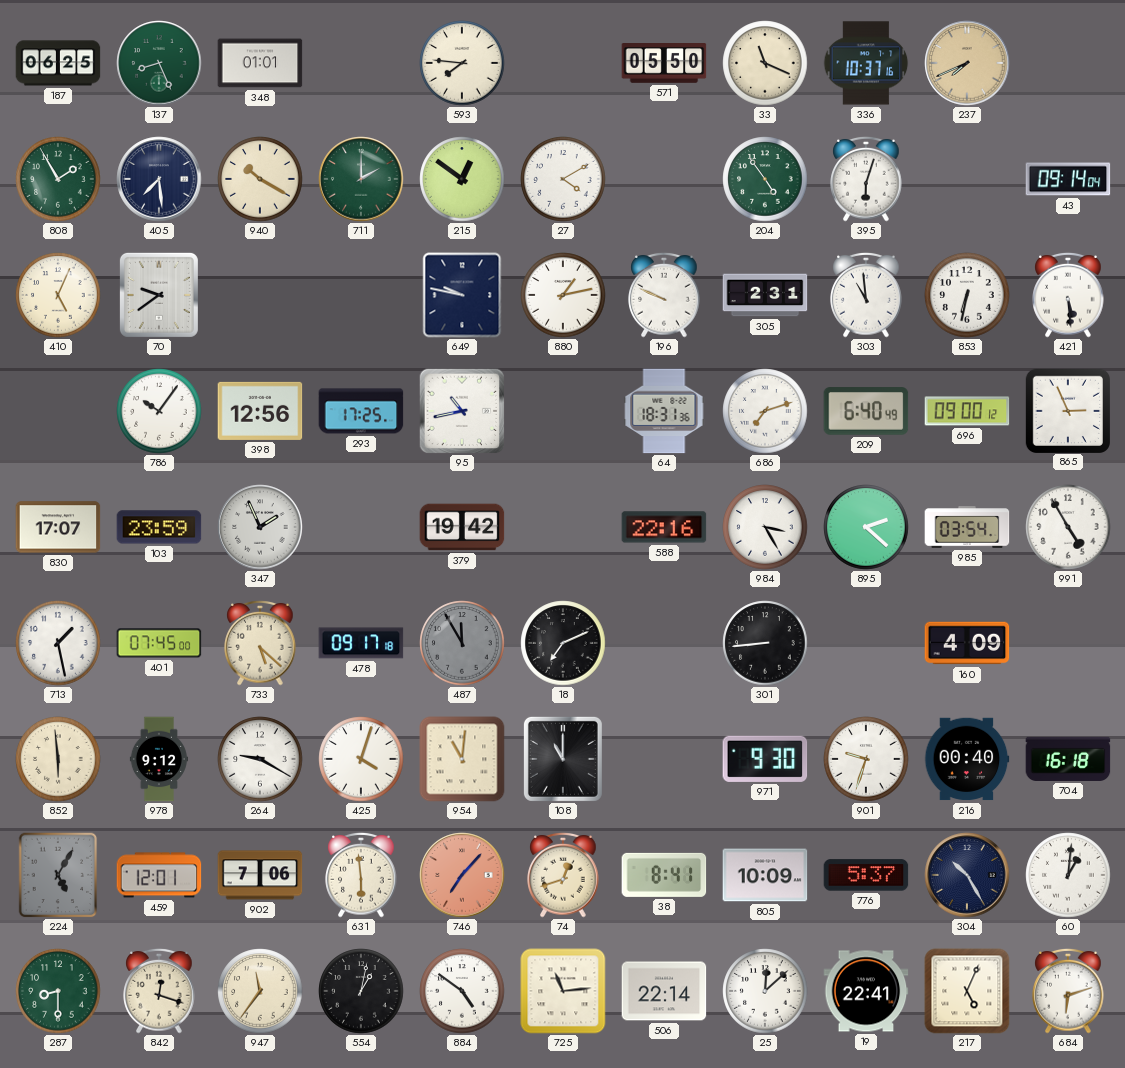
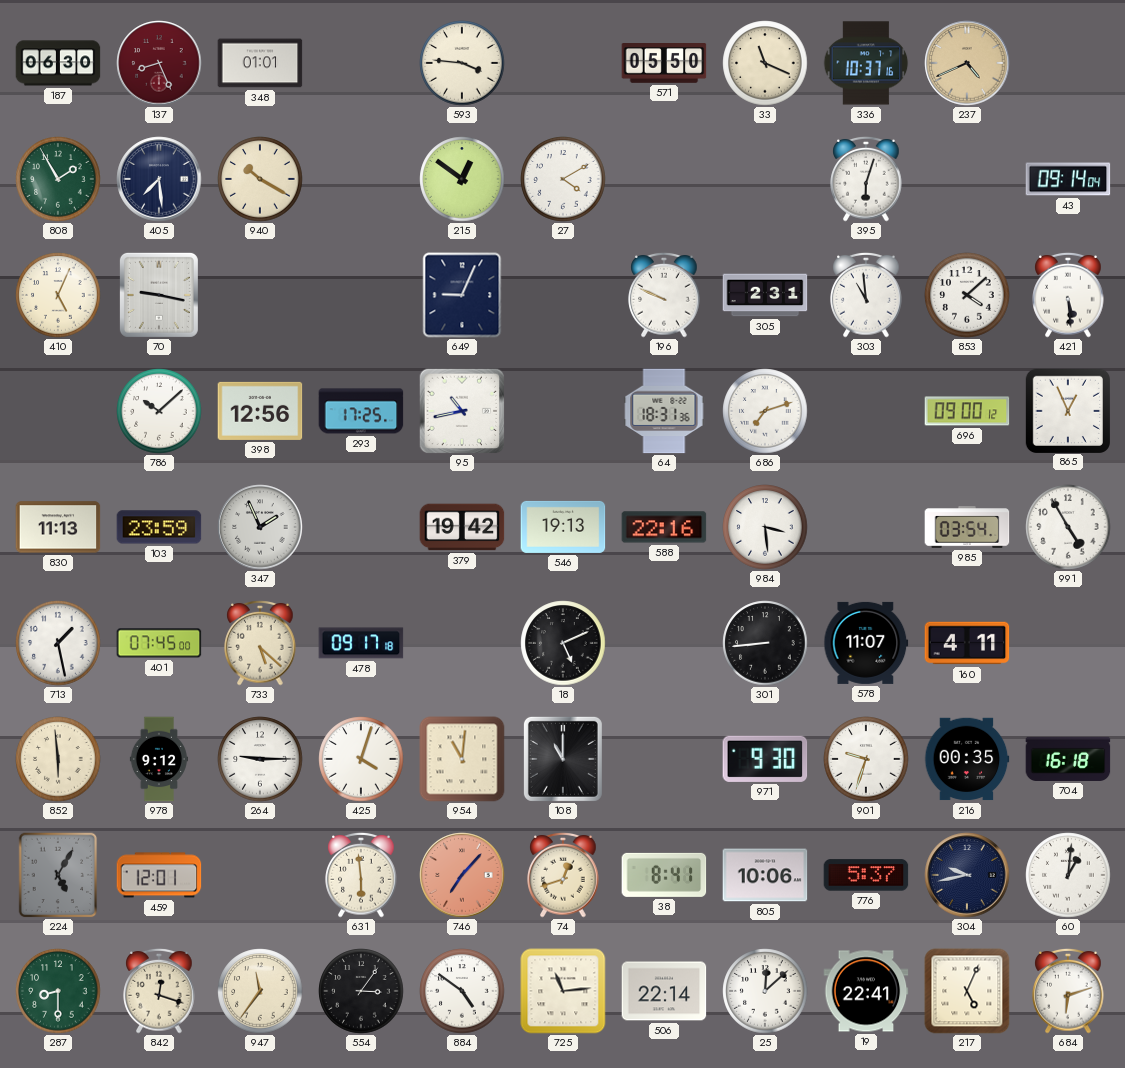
187: 06:25 -> 06:30
137 dial: green -> burgundy
593: 7:46 -> 3:46
237: 7:41 -> 4:41
711: 2:00 -> none
204: 4:54 -> none
70: 9:39 -> 9:17
649: 9:47 -> 9:04
880: 1:13 -> none
853: 6:32 -> 4:08
786: 10:06 -> 10:08
209: 6:40 -> none
865: 2:56 -> 12:56
830: 17:07 -> 11:13
546: none -> 19:13
984: 3:25 -> 3:29
895: 2:22 -> none
487: 11:55 -> none
18: 7:11 -> 5:11
578: none -> 11:07
160: 4:09 -> 4:11
264: 9:20 -> 9:15
216: 00:40 -> 00:35
902: 7:06 -> none
805: 10:09 -> 10:06
304: 10:25 -> 9:43
554: 1:02 -> 3:06
